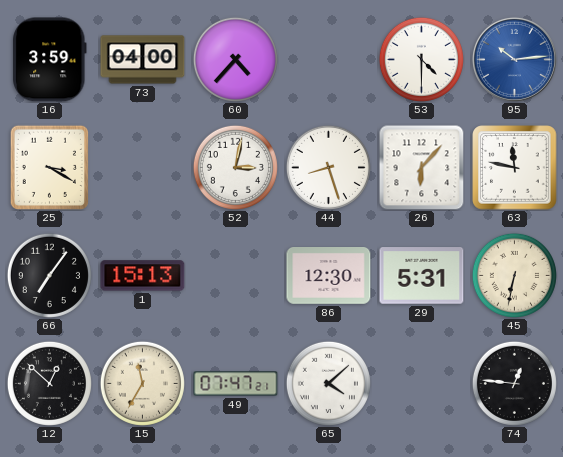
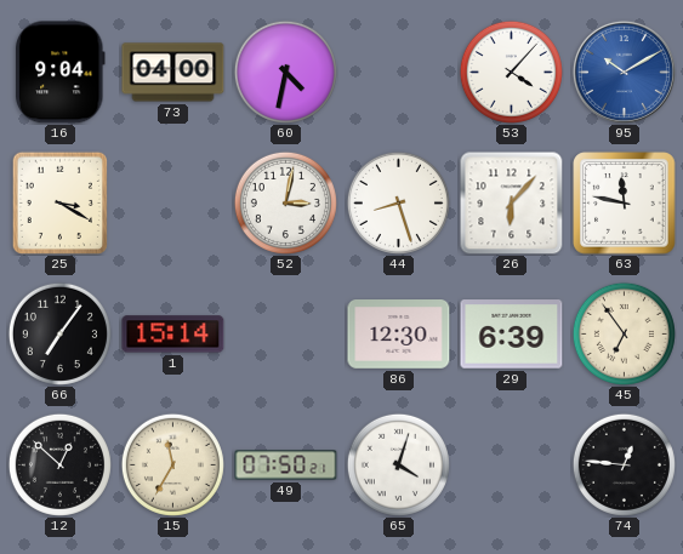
16: 3:59 -> 9:04
60: 4:37 -> 4:32
53: 4:30 -> 4:07
95: 10:14 -> 10:10
1: 15:13 -> 15:14
29: 5:31 -> 6:39
45: 6:32 -> 6:54
49: 07:47 -> 07:50
65: 4:08 -> 4:03
